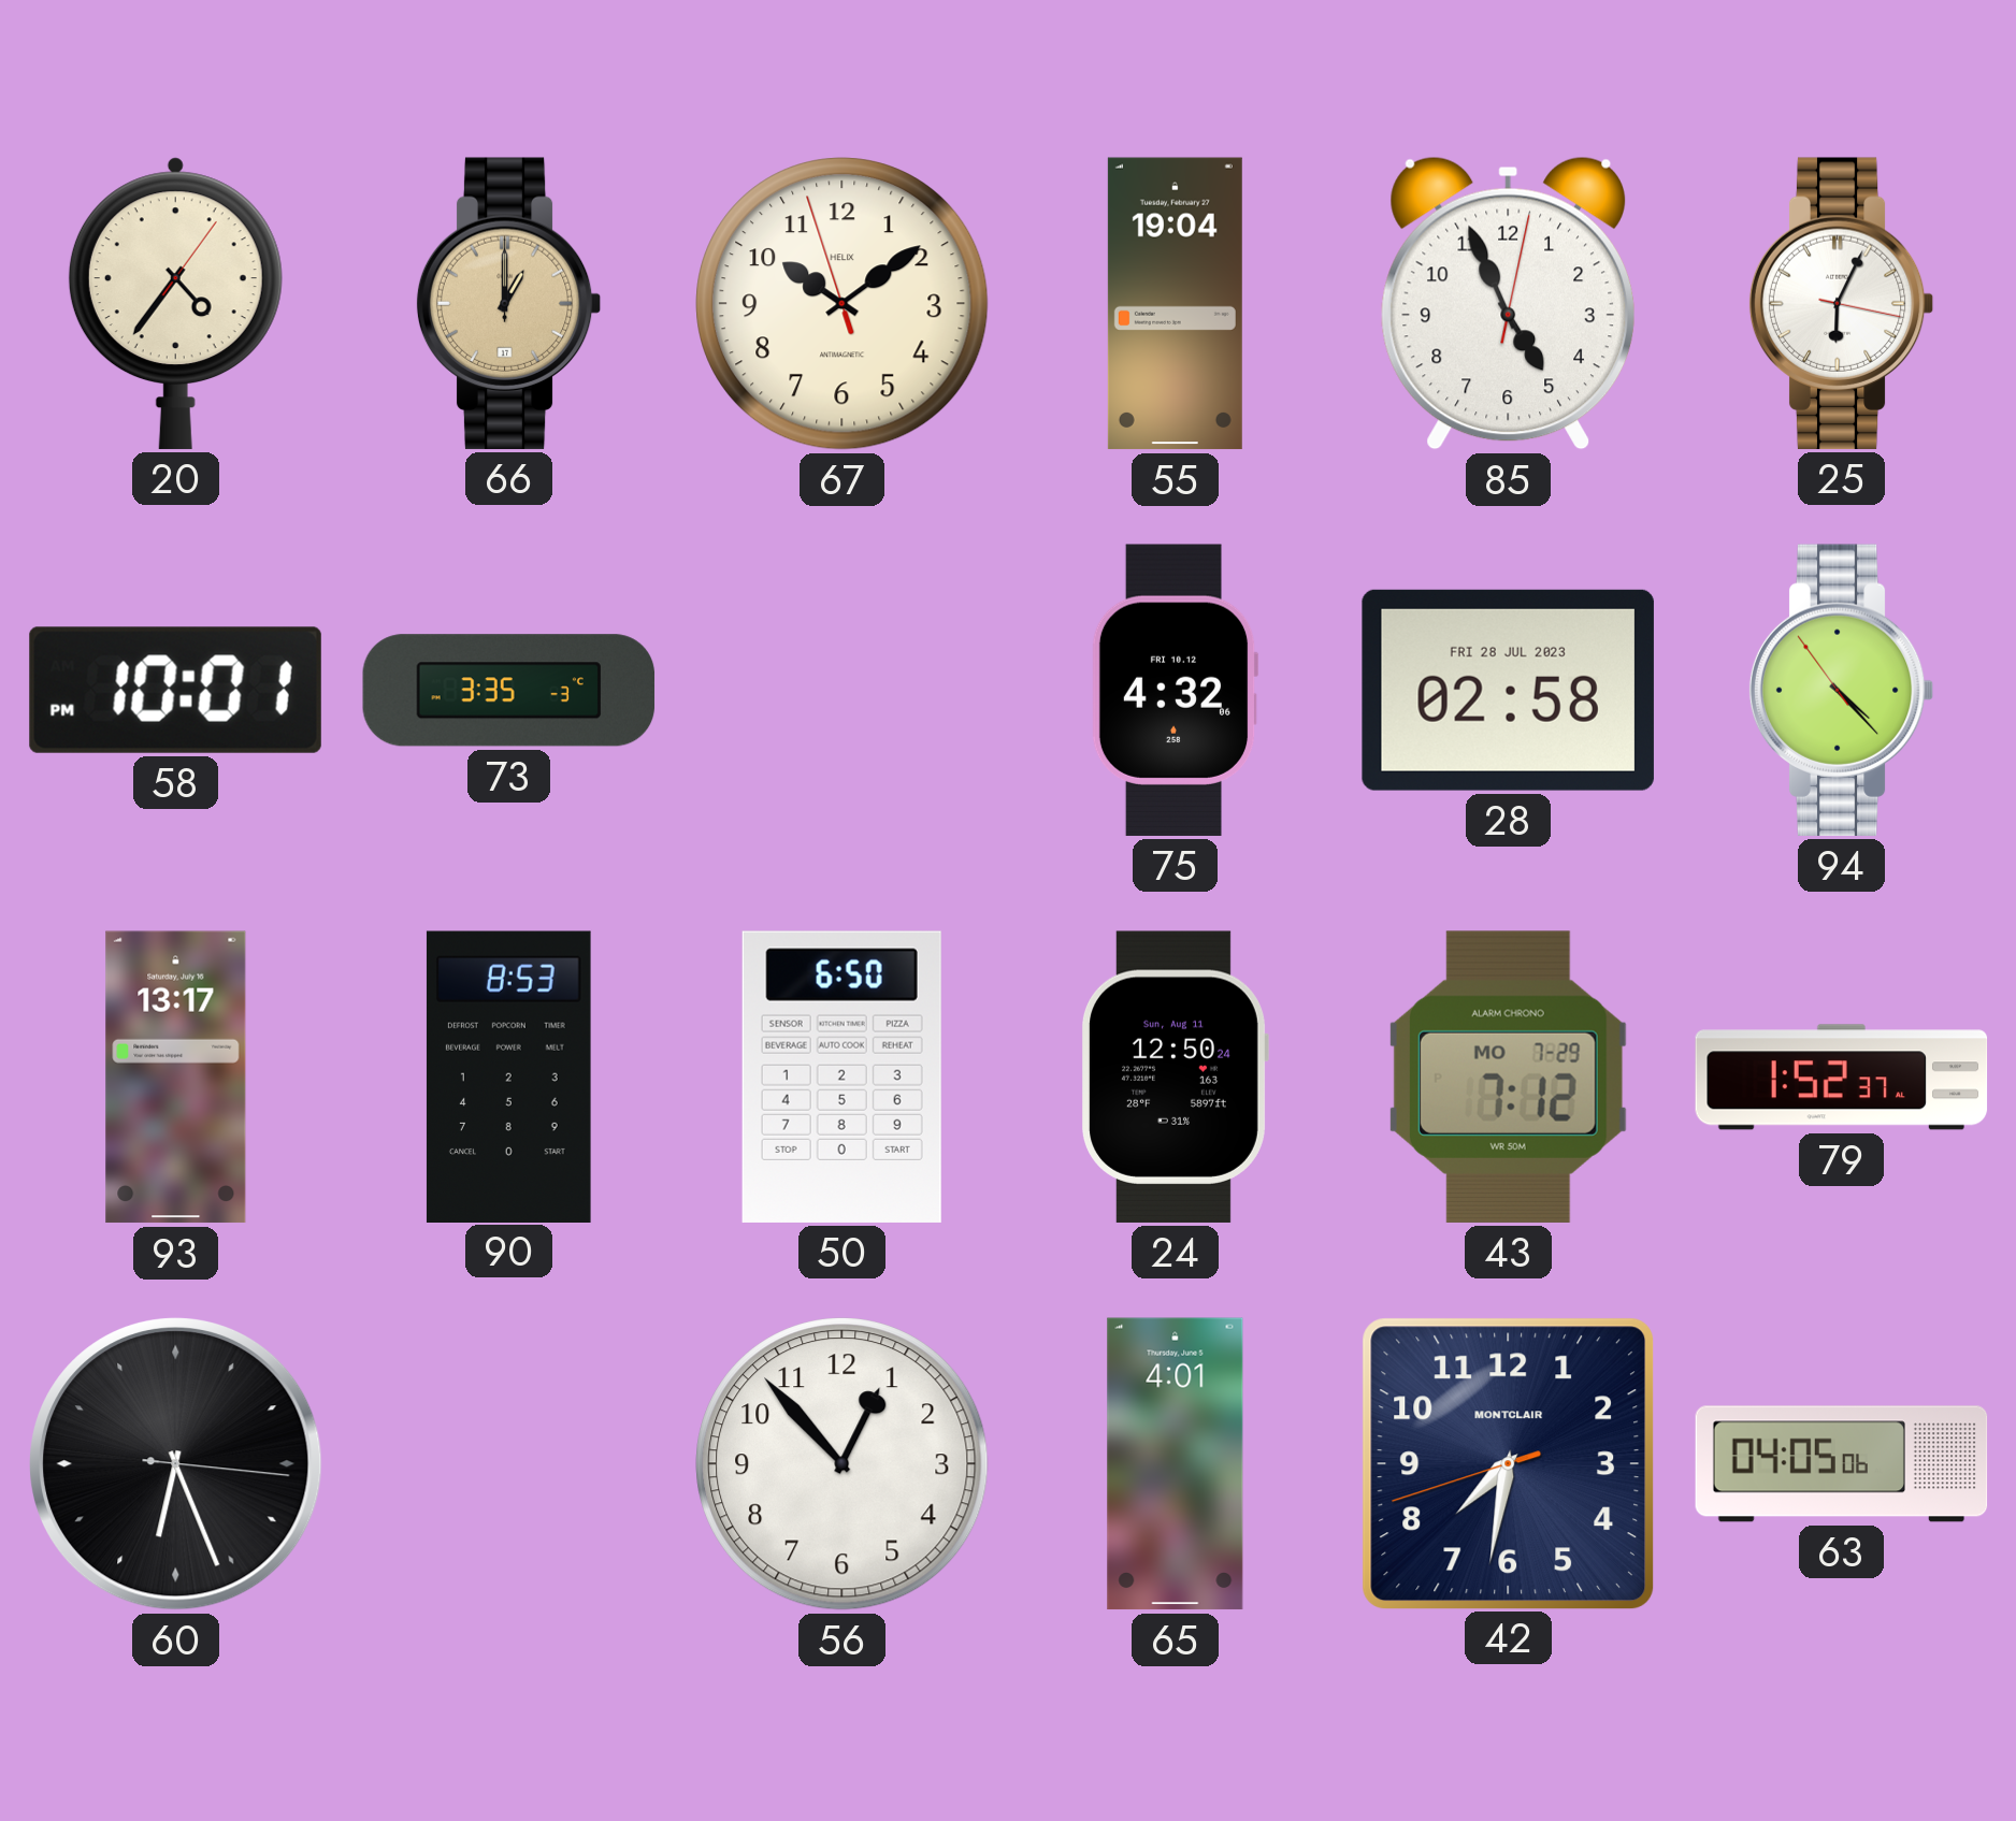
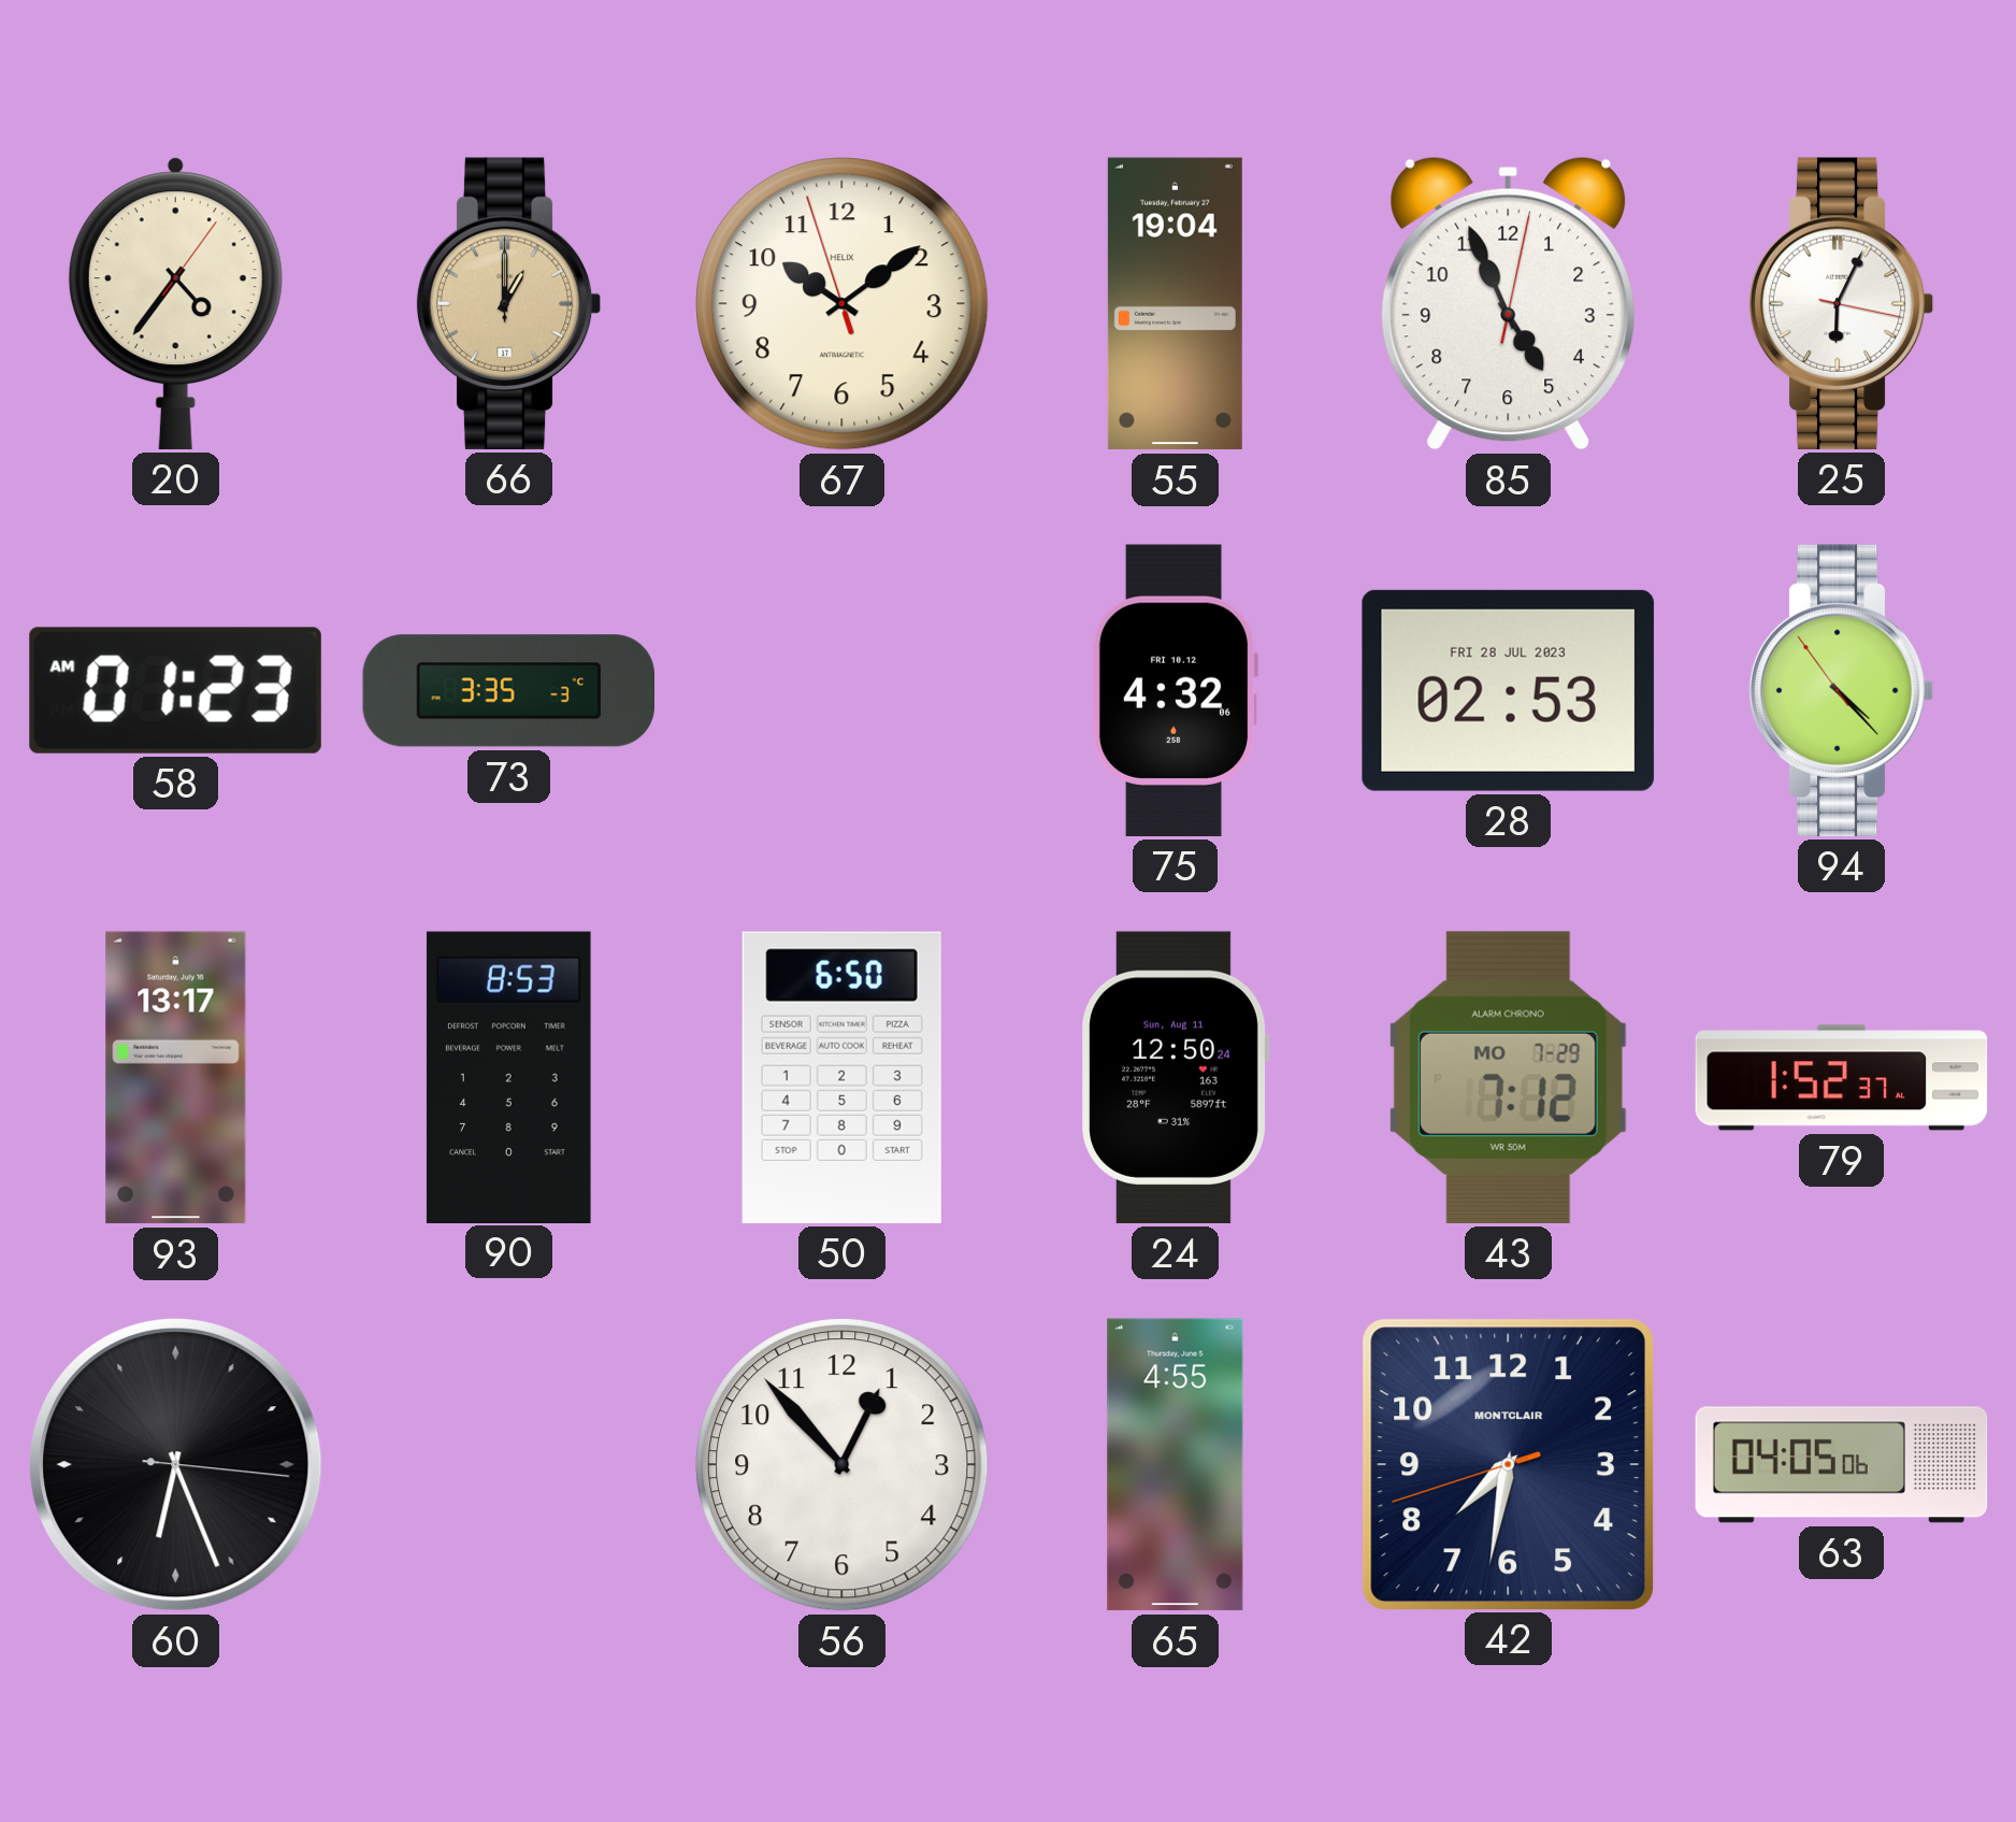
58: 10:01 -> 01:23
28: 02:58 -> 02:53
65: 4:01 -> 4:55
